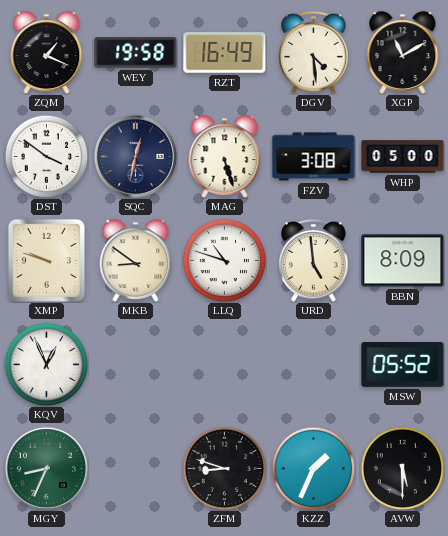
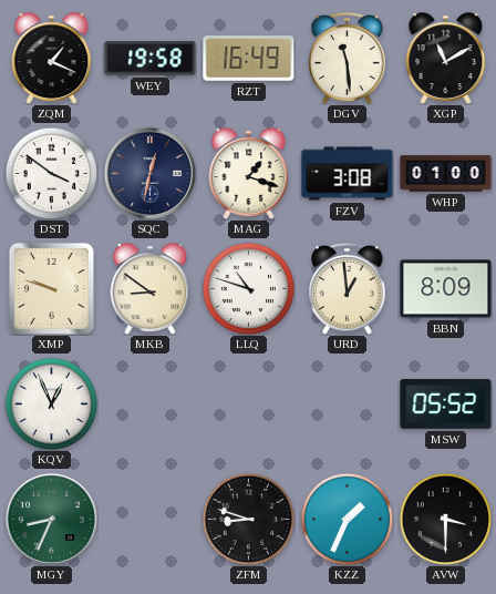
DGV: 4:29 -> 11:29
MAG: 5:27 -> 1:18
WHP: 05:00 -> 01:00
URD: 4:59 -> 12:59
AVW: 5:30 -> 3:30
